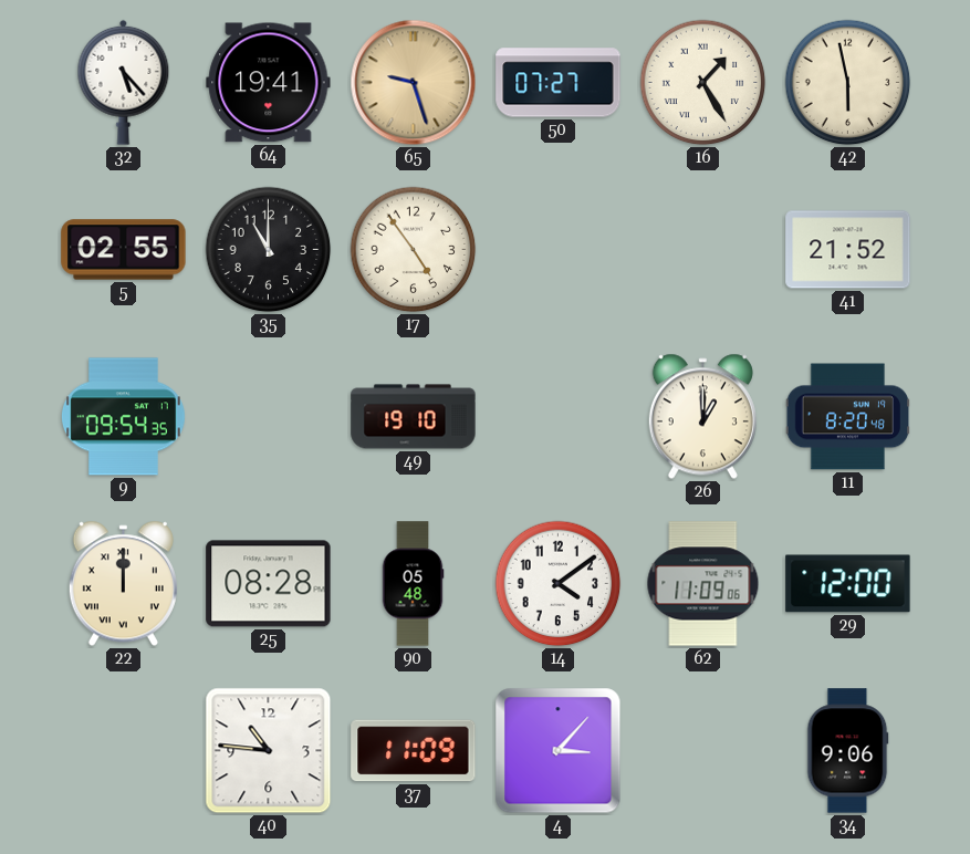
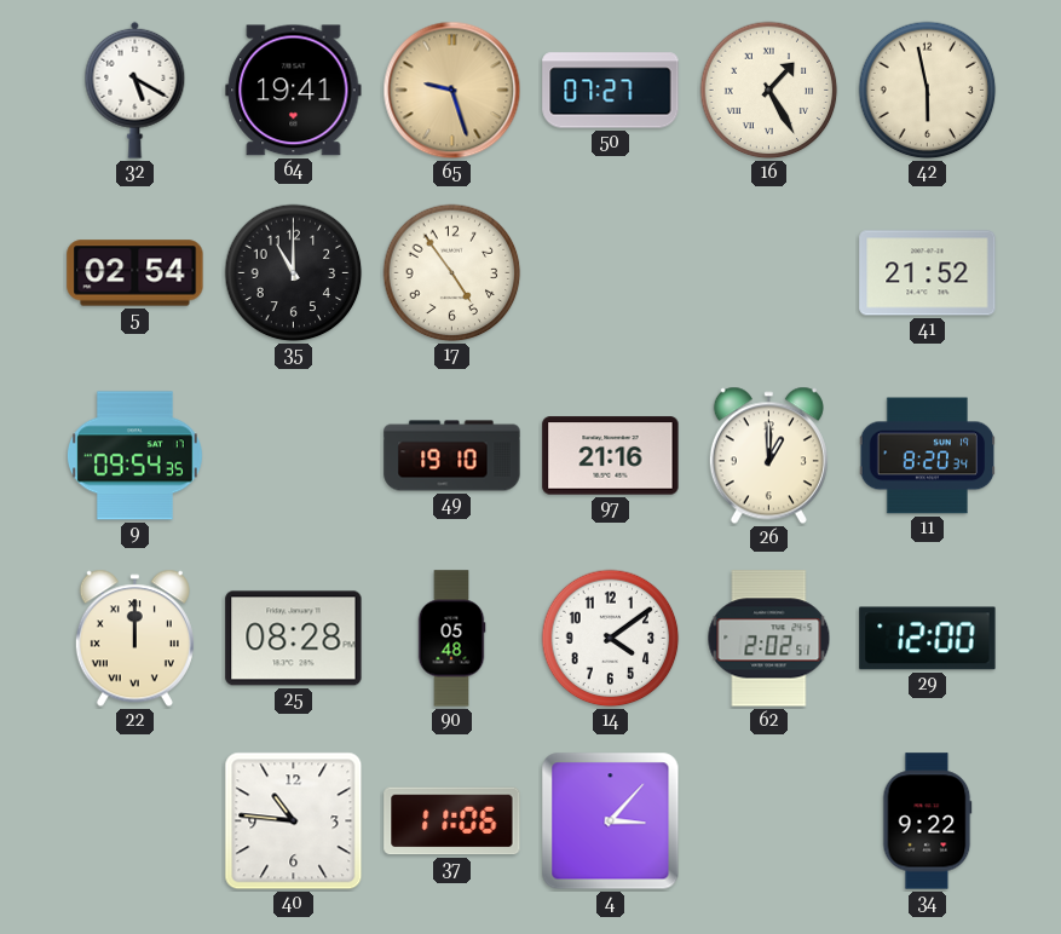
32: 5:23 -> 5:20
5: 02:55 -> 02:54
97: none -> 21:16
11: 8:20:48 -> 8:20:34
62: 11:09 -> 2:02
37: 11:09 -> 11:06
34: 9:06 -> 9:22
